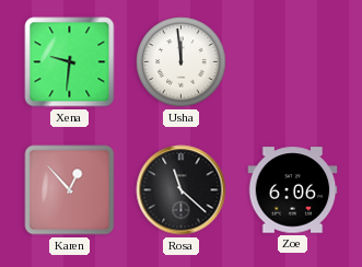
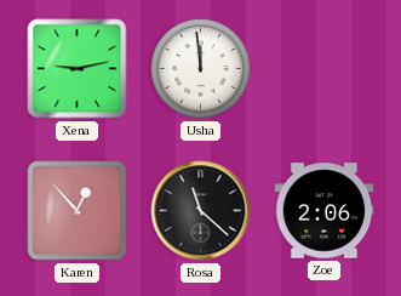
Xena: 9:31 -> 9:13
Zoe: 6:06 -> 2:06
